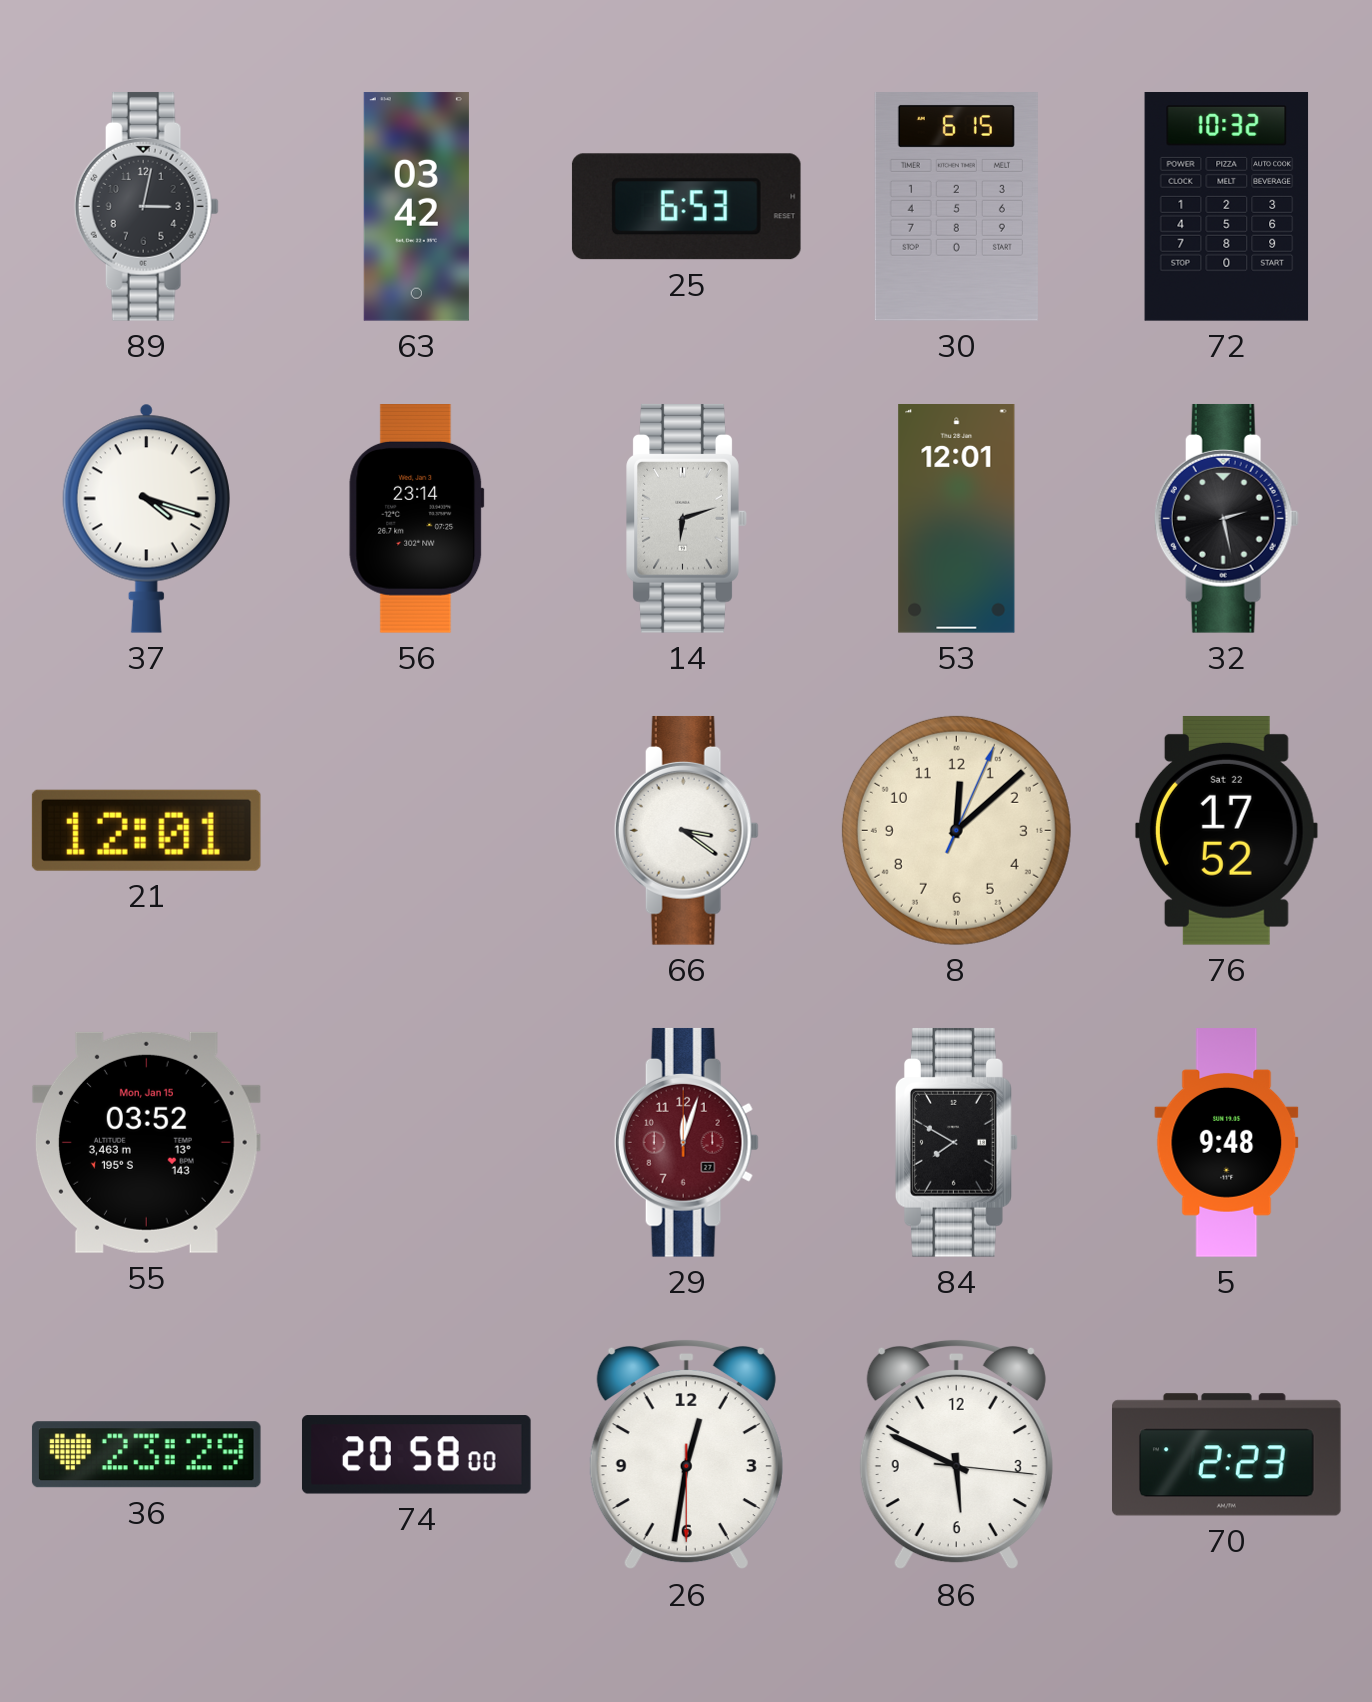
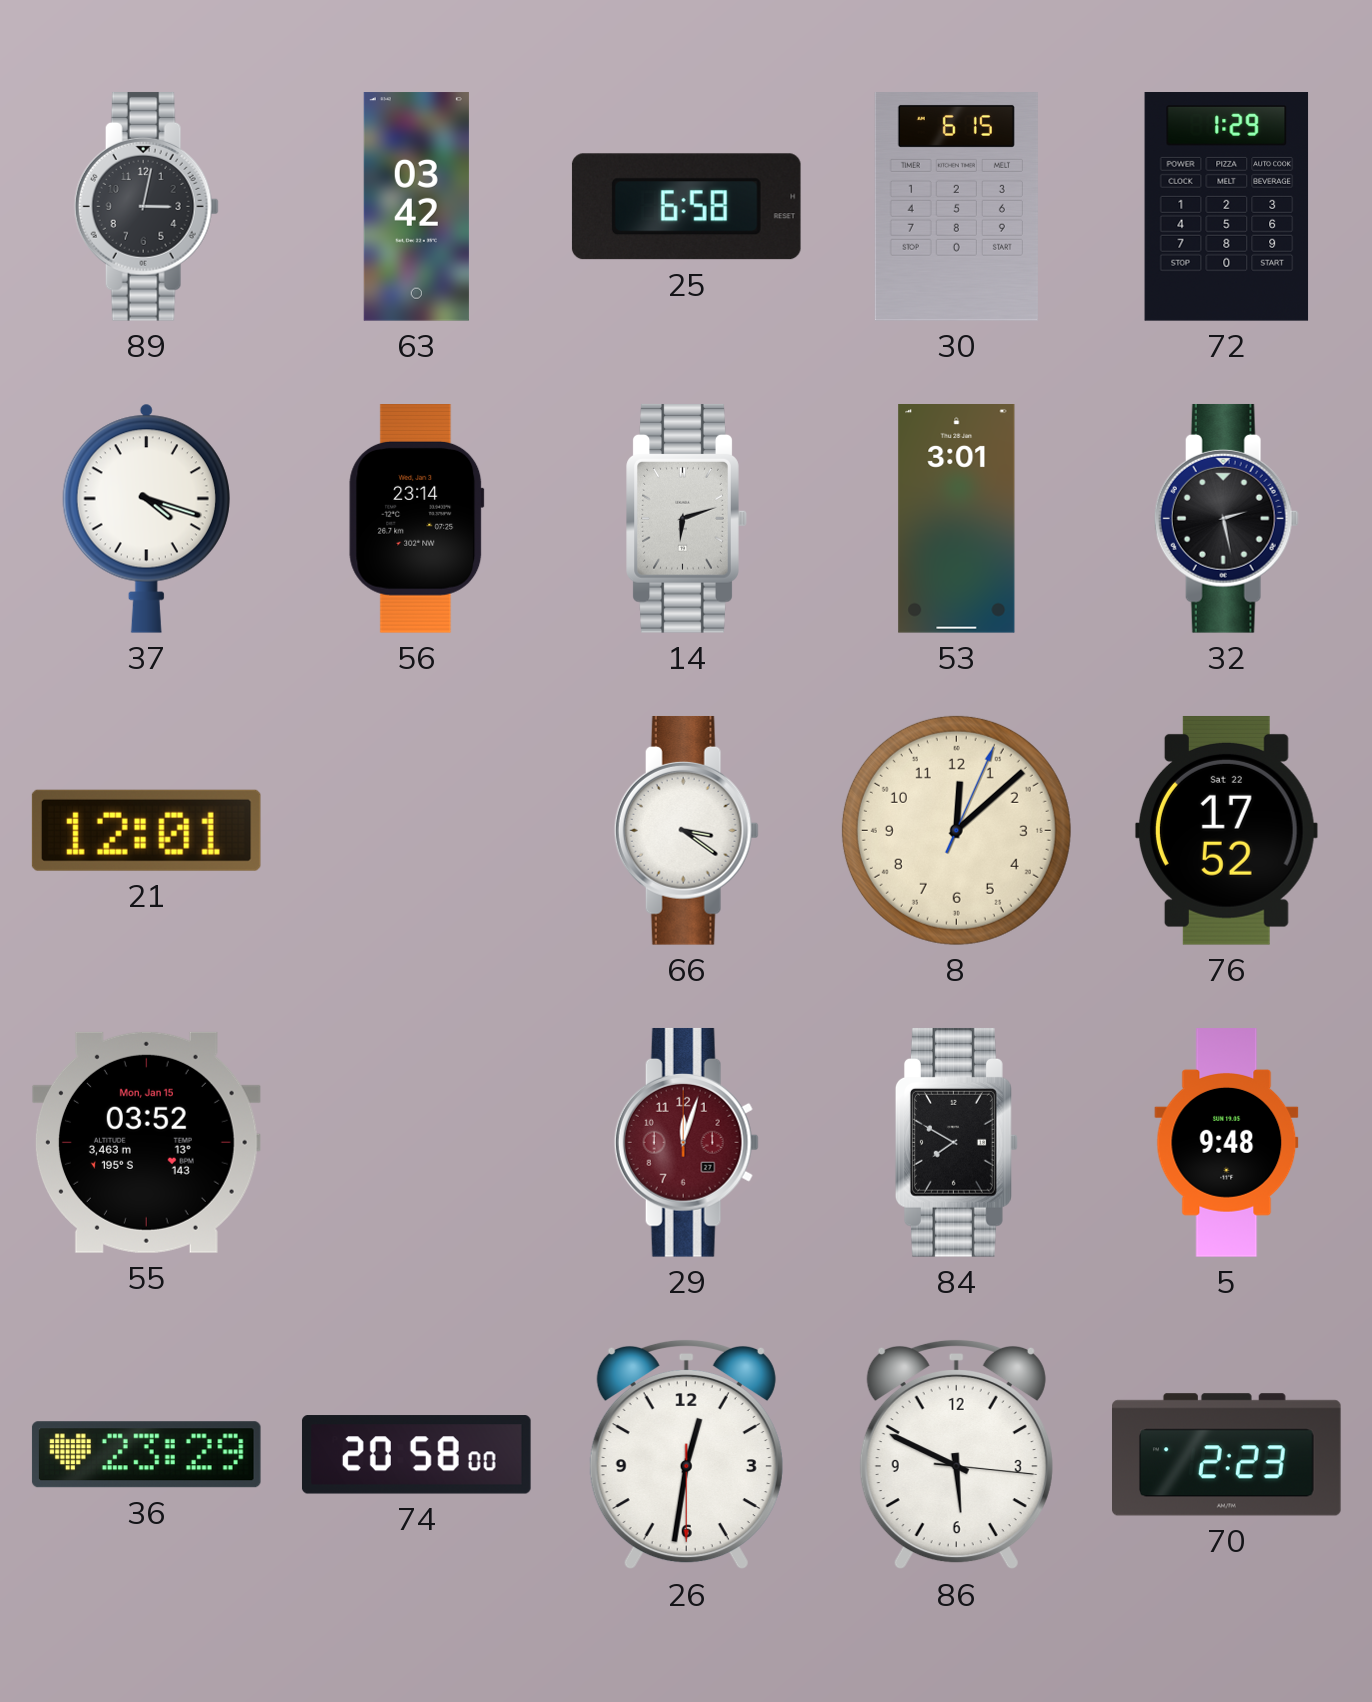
25: 6:53 -> 6:58
72: 10:32 -> 1:29
53: 12:01 -> 3:01
